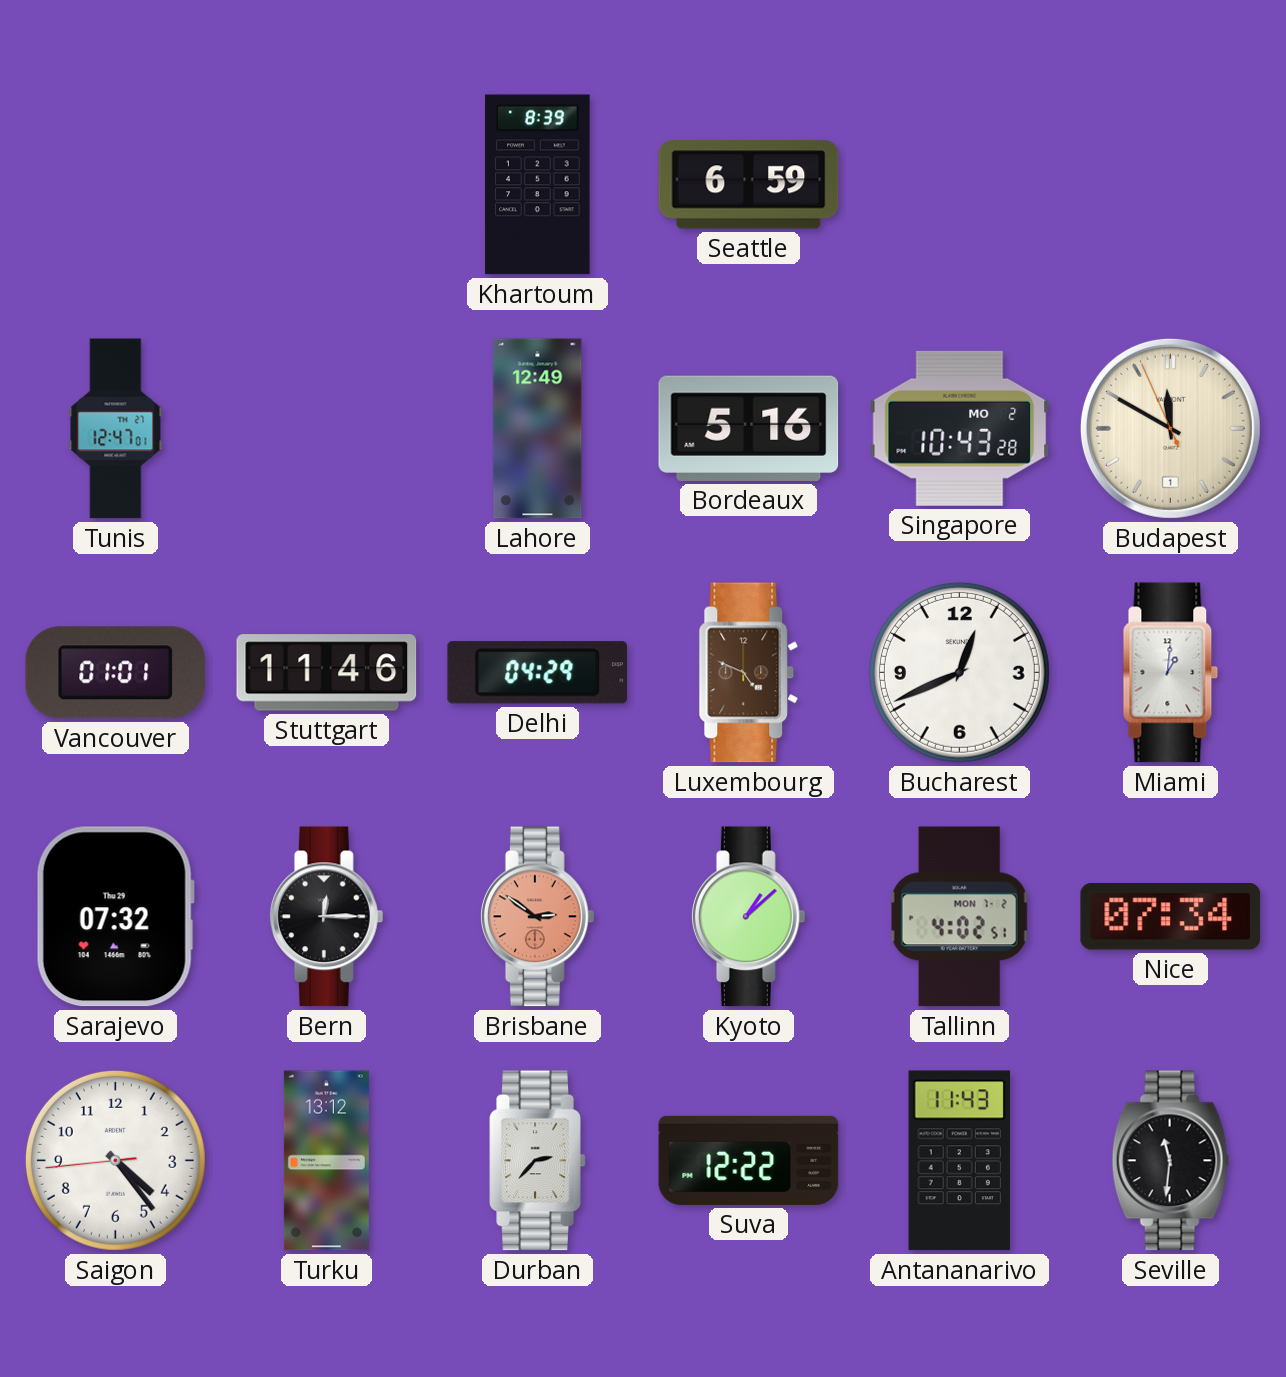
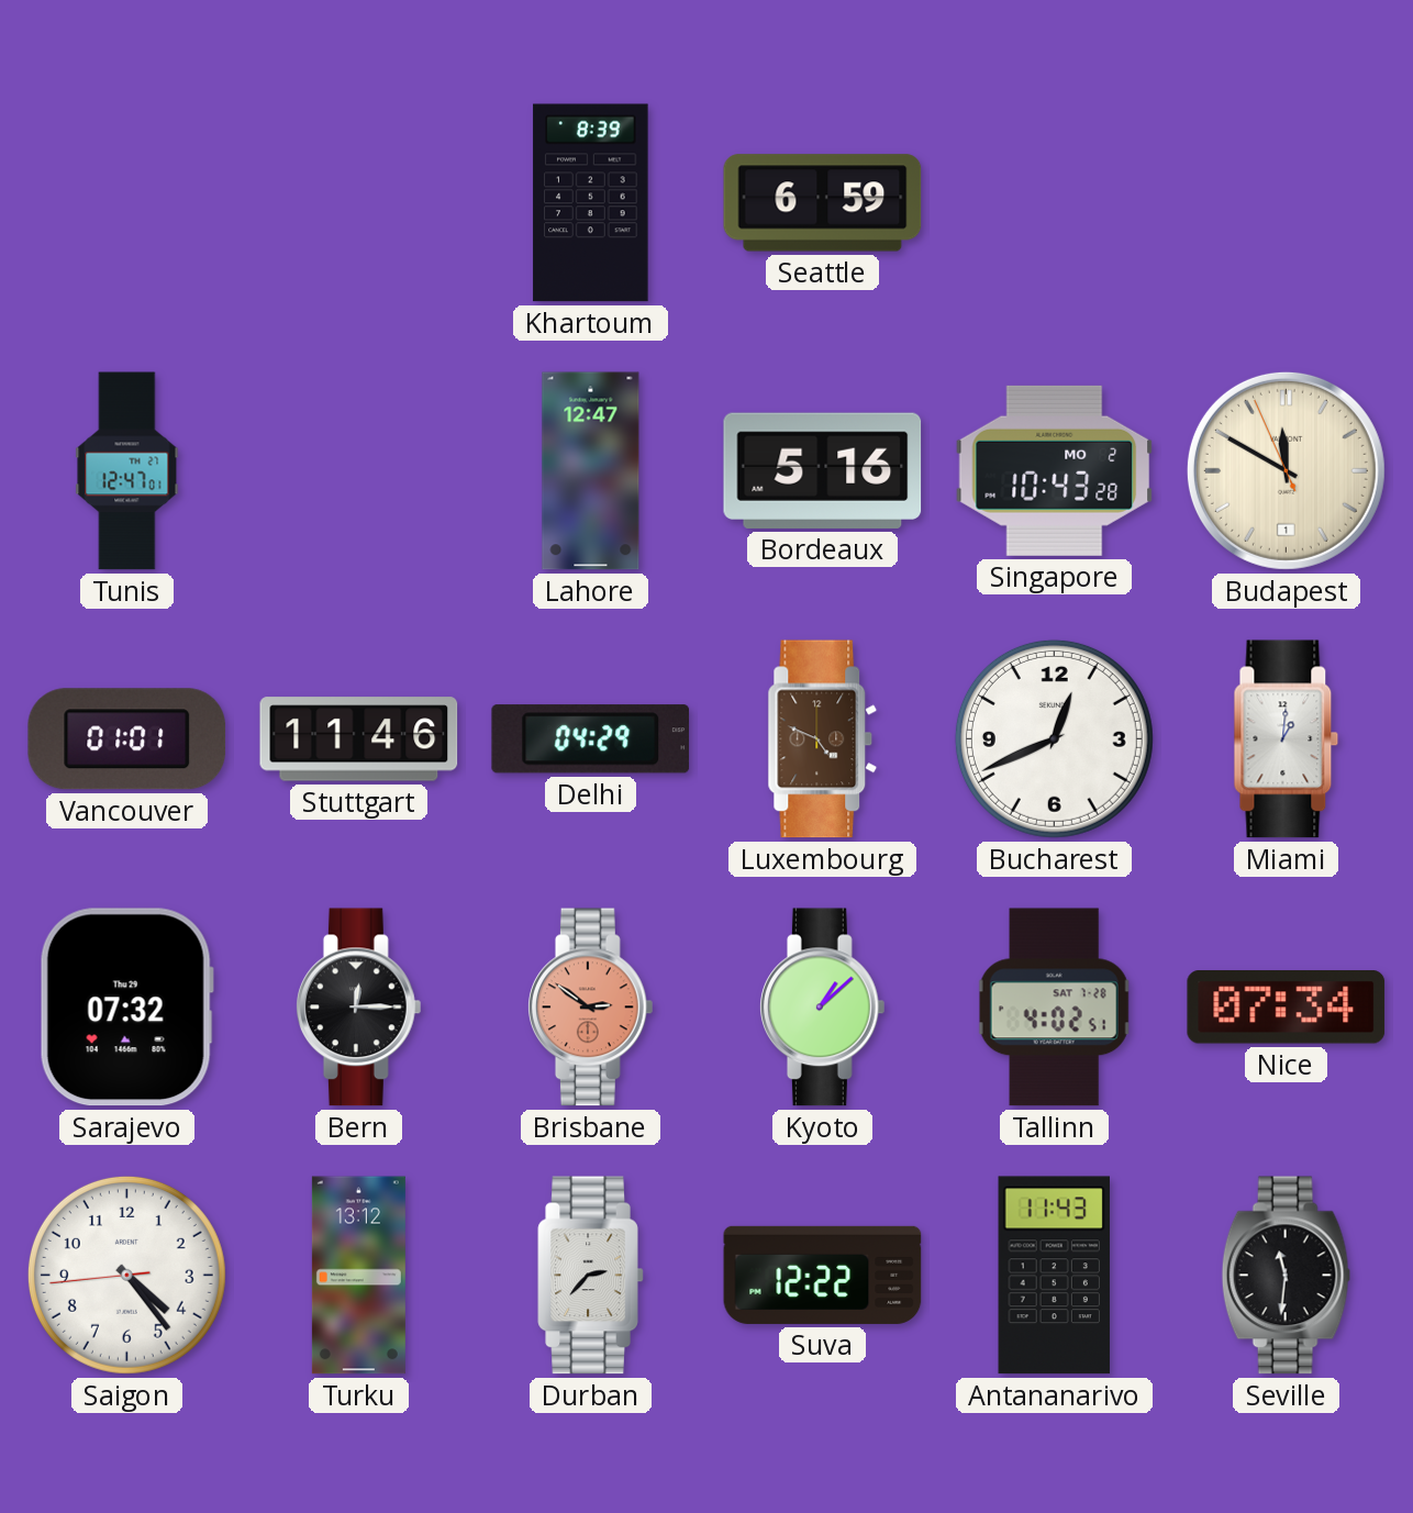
Lahore: 12:49 -> 12:47
Tallinn date: MON 7-2 -> SAT 7-28
